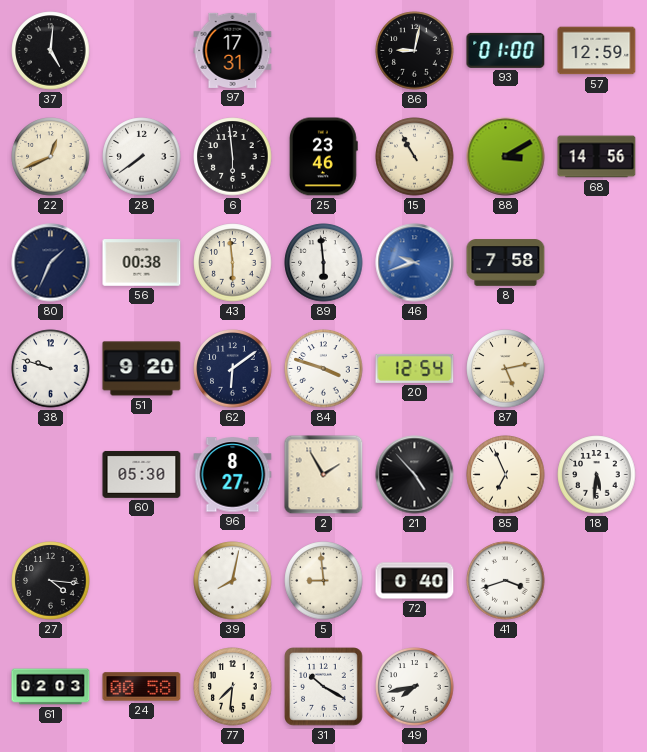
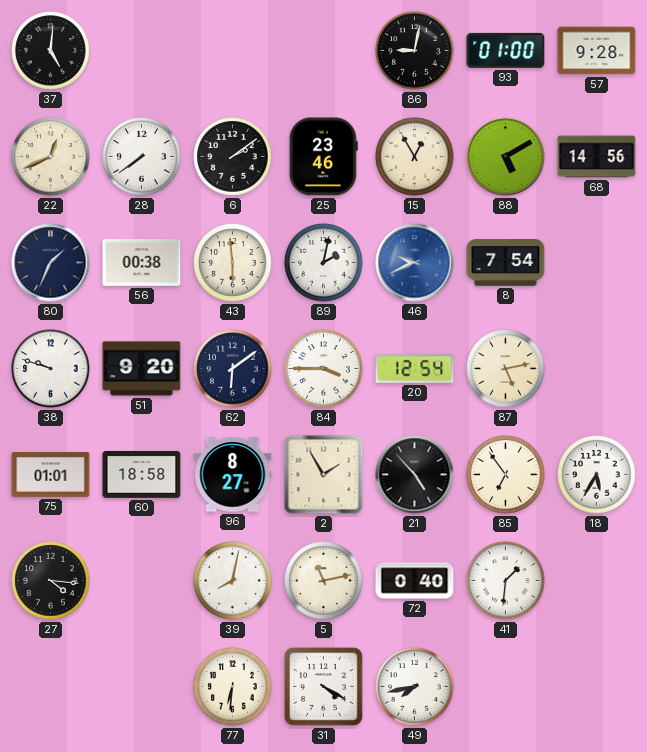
97: 17:31 -> none
57: 12:59 -> 9:28
6: 5:59 -> 2:09
15: 10:55 -> 12:55
88: 3:10 -> 5:10
89: 5:59 -> 2:02
46: 9:42 -> 9:41
8: 7:58 -> 7:54
84: 3:48 -> 3:45
75: none -> 01:01
60: 05:30 -> 18:58
85: 6:56 -> 6:54
18: 5:31 -> 5:35
5: 8:59 -> 11:13
41: 3:42 -> 1:31
61: 02:03 -> none
24: 00:58 -> none
77: 7:31 -> 6:31
31: 10:20 -> 4:20
